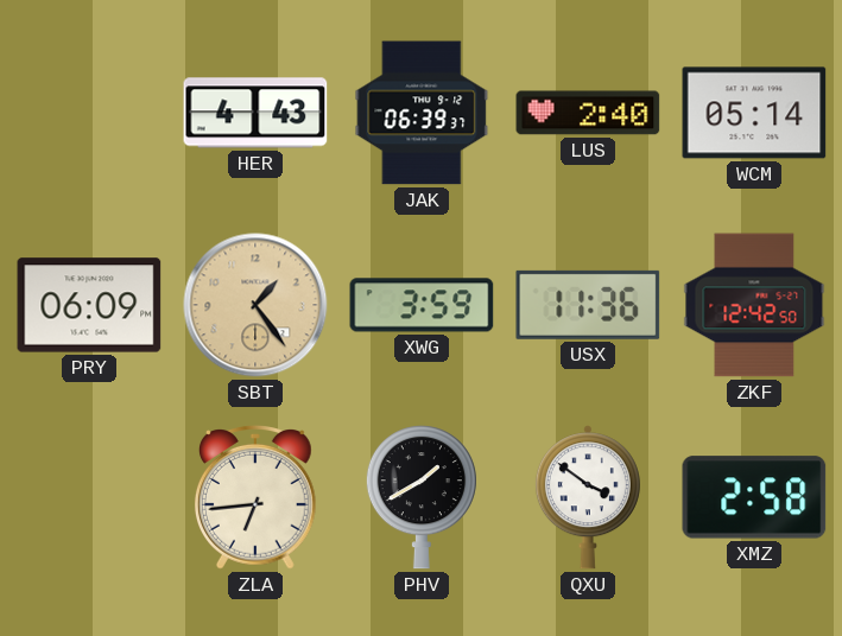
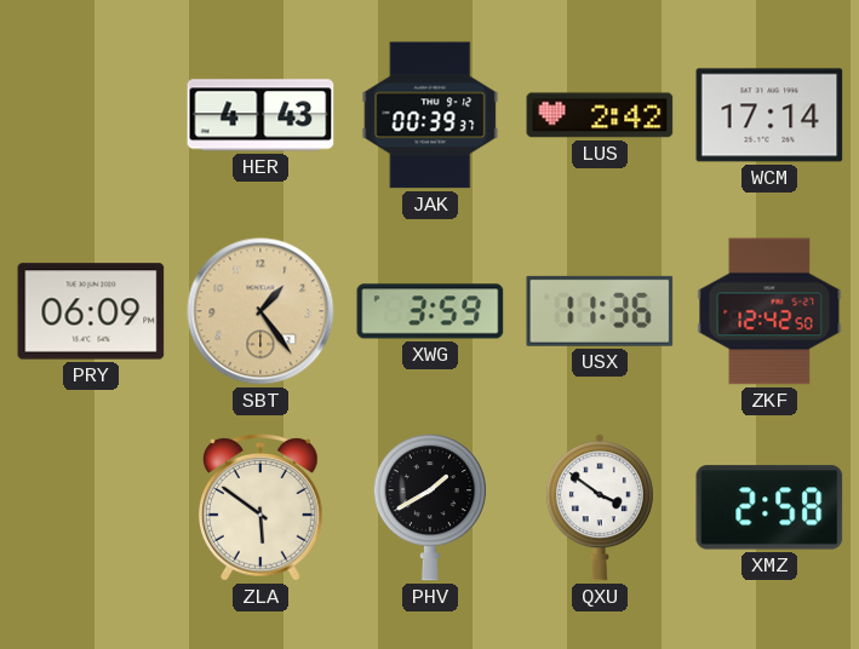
JAK: 06:39 -> 00:39
LUS: 2:40 -> 2:42
WCM: 05:14 -> 17:14
ZLA: 6:44 -> 5:51
